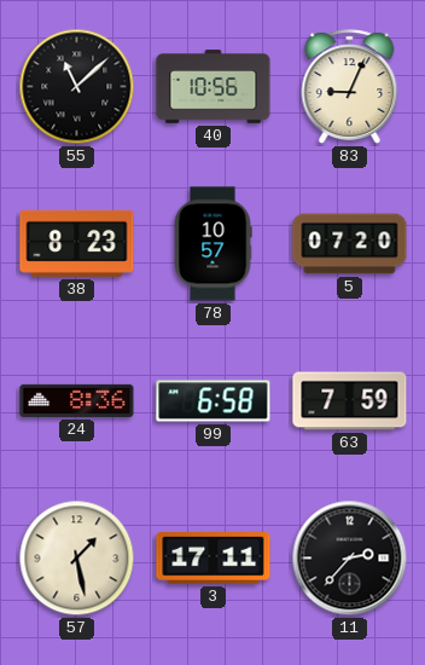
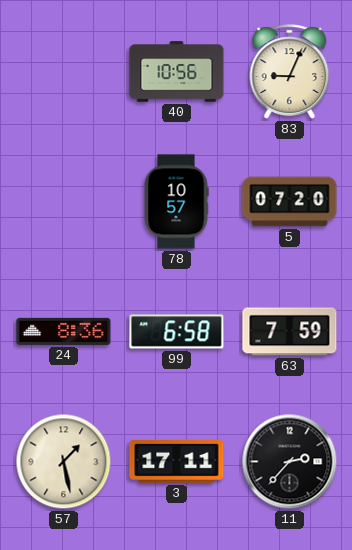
55: 11:08 -> none
38: 8:23 -> none
